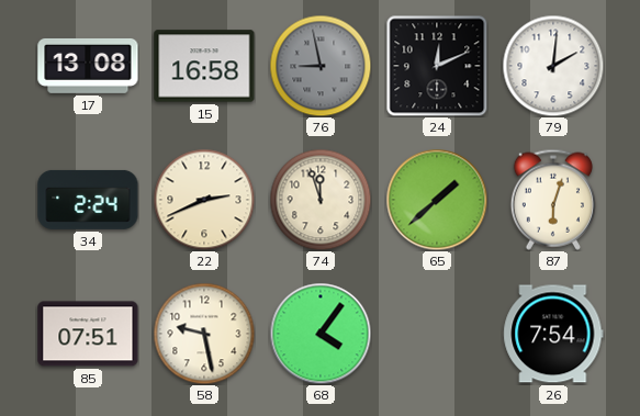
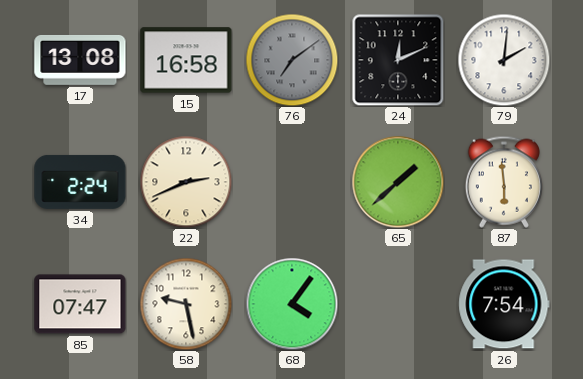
76: 8:58 -> 7:09
74: 11:57 -> none
87: 6:03 -> 5:59
85: 07:51 -> 07:47
